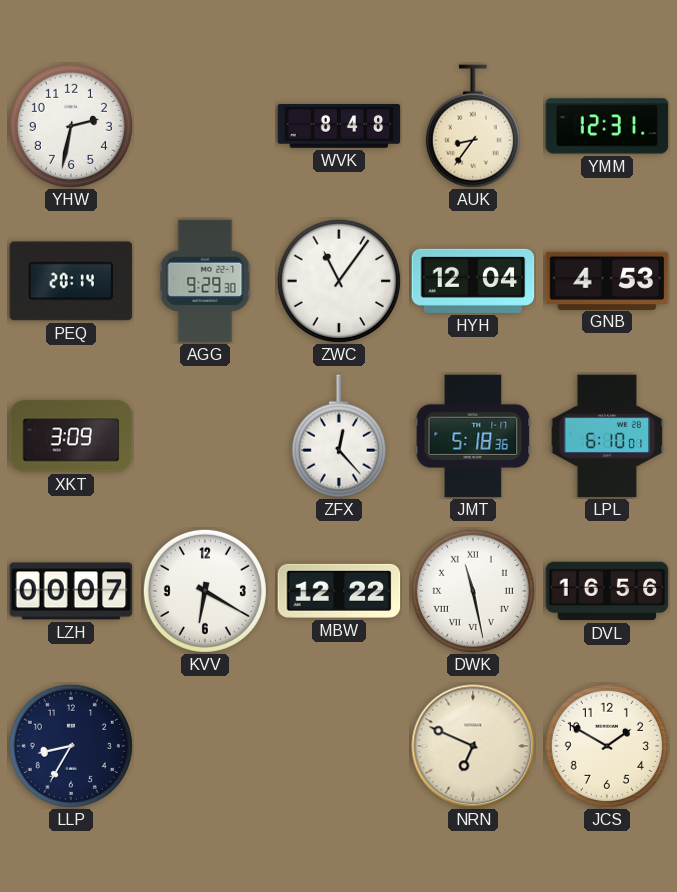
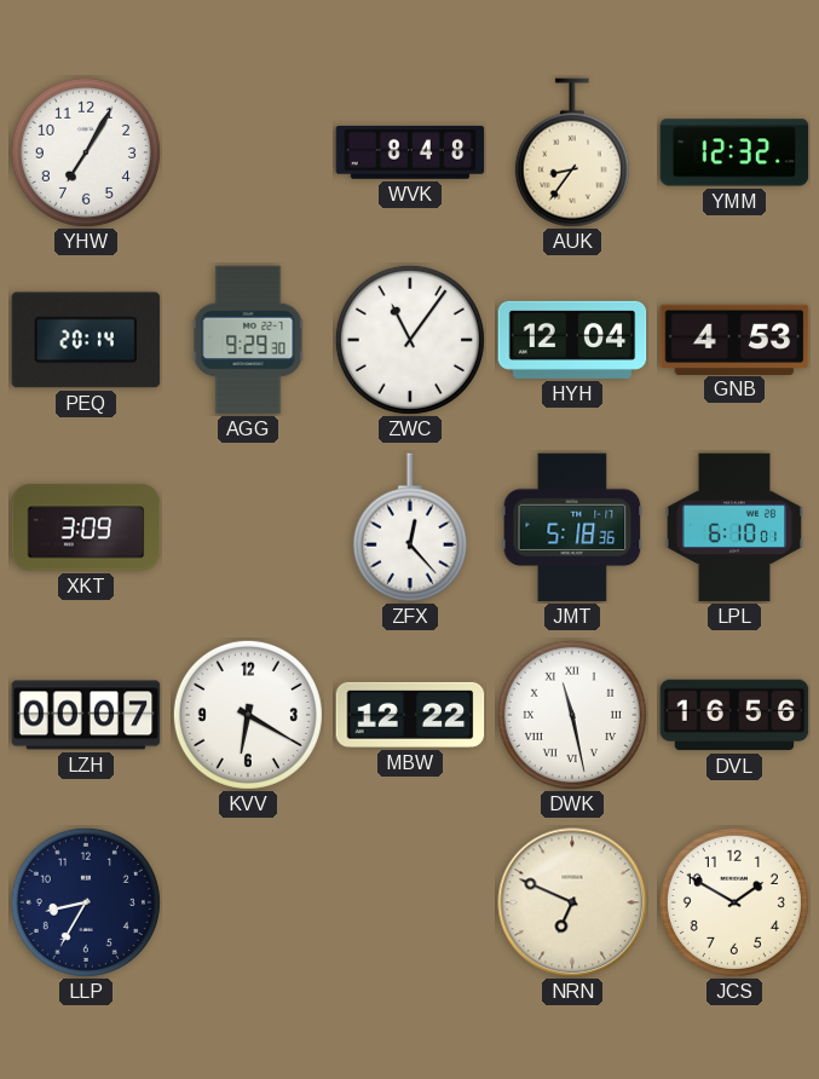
YHW: 2:32 -> 7:05
YMM: 12:31 -> 12:32
